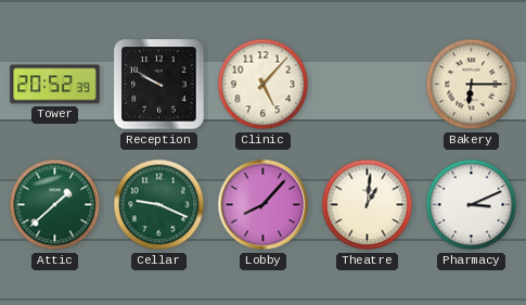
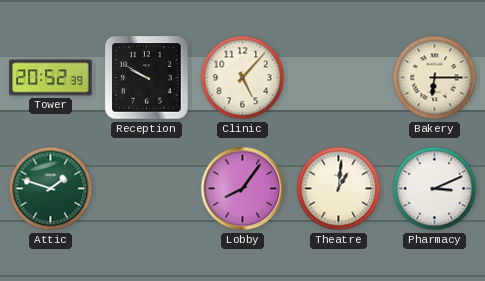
Attic: 1:38 -> 1:48
Cellar: 9:19 -> none
Lobby: 8:07 -> 8:06
